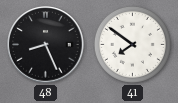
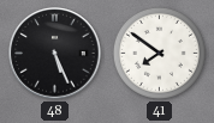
48: 8:26 -> 5:26
